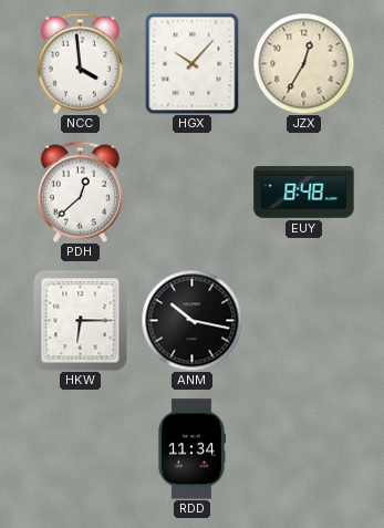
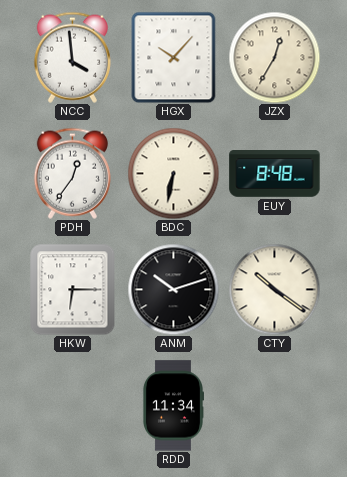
PDH: 12:38 -> 12:36
BDC: none -> 6:32
ANM: 10:17 -> 10:12
CTY: none -> 10:21
